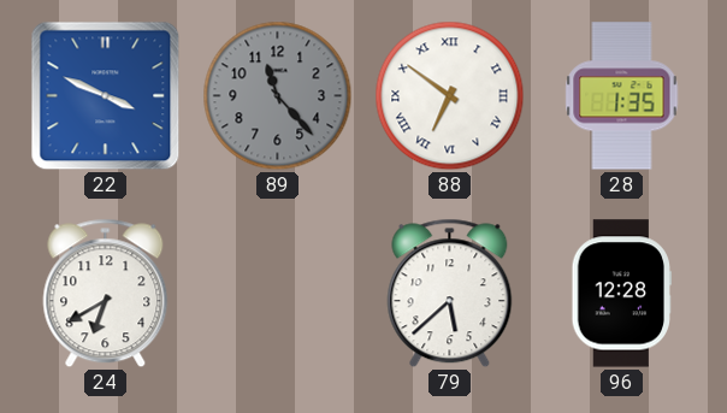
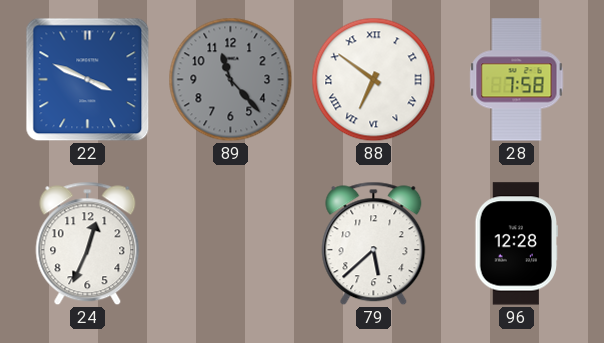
28: 1:35 -> 7:58
24: 6:40 -> 12:34
